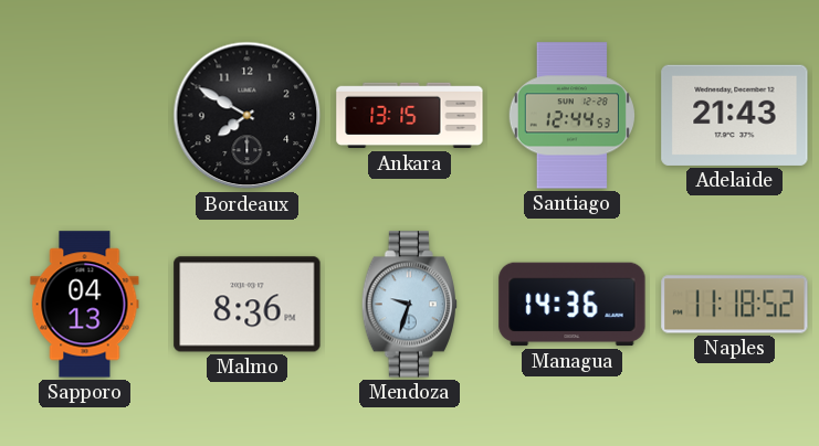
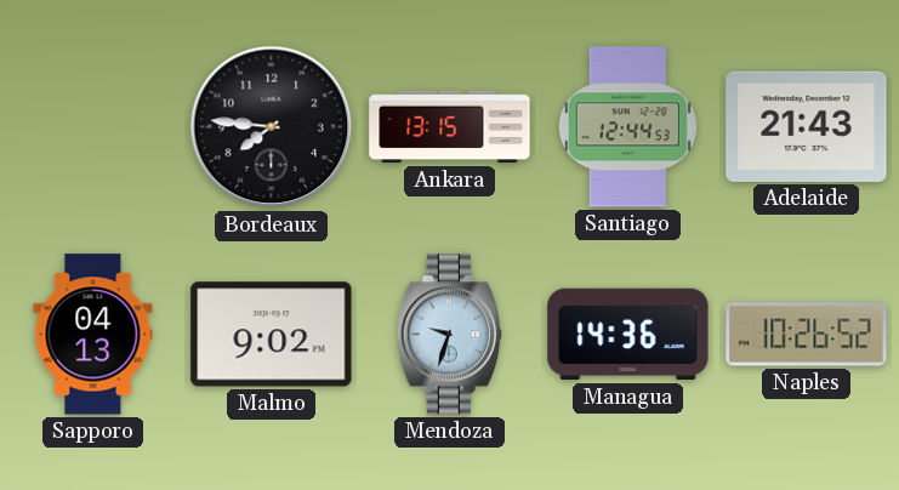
Bordeaux: 7:50 -> 7:46
Malmo: 8:36 -> 9:02
Naples: 11:18 -> 10:26
